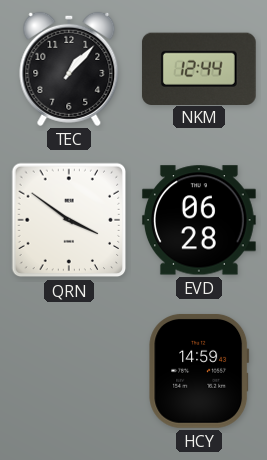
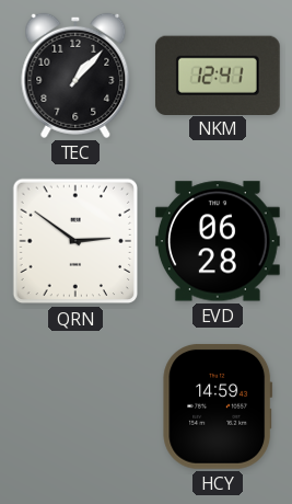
NKM: 12:44 -> 12:41
QRN: 3:51 -> 2:51
